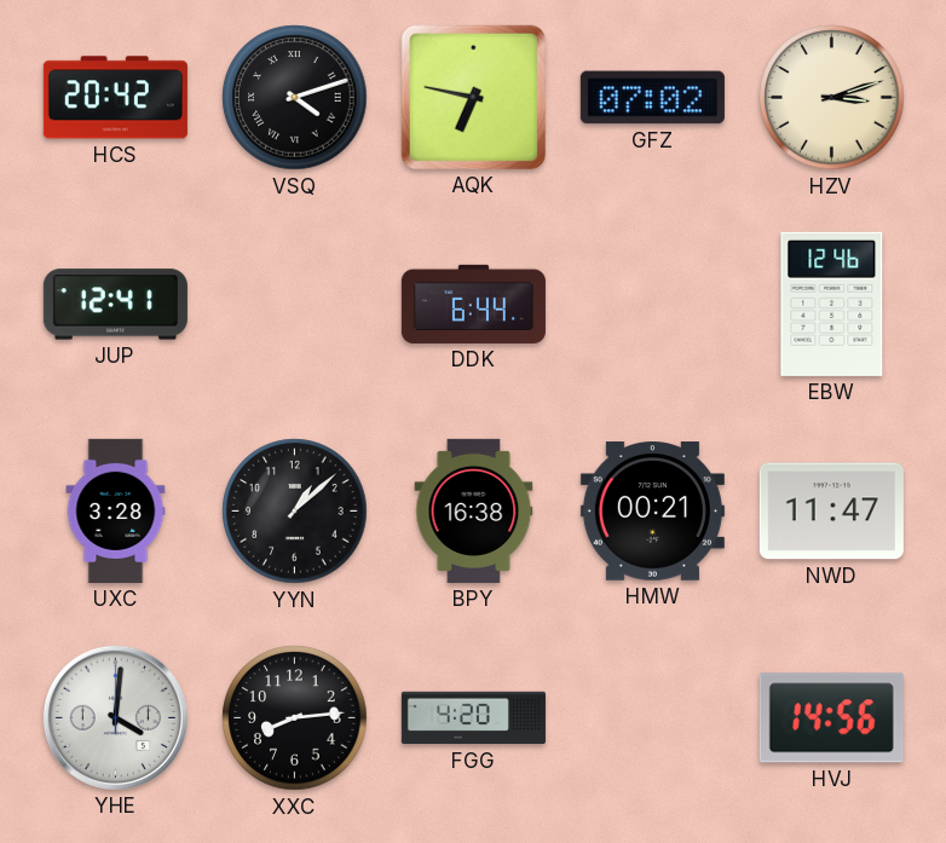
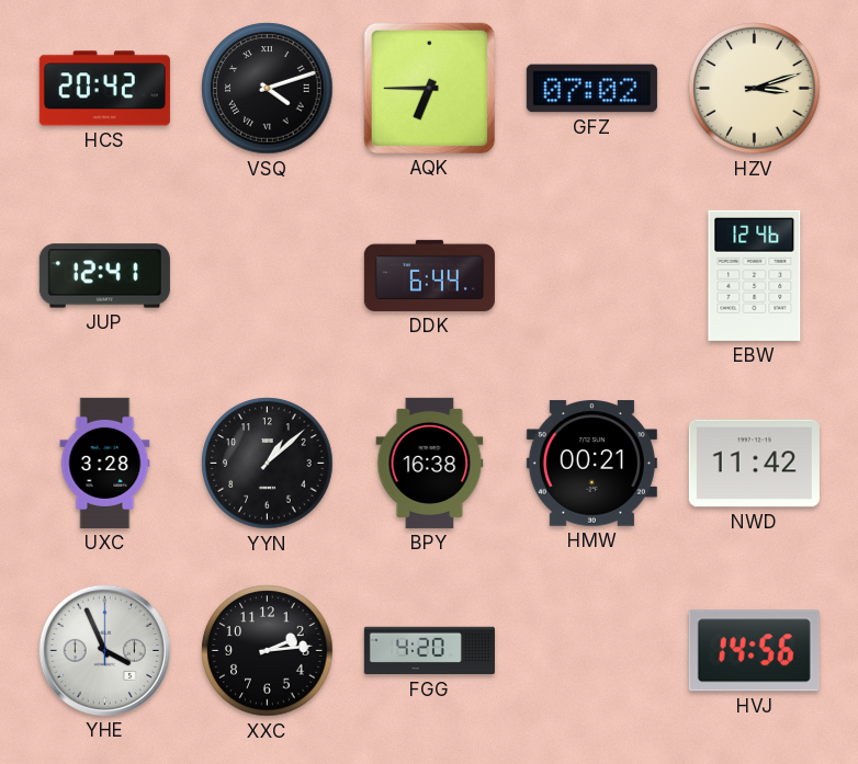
AQK: 6:47 -> 6:45
NWD: 11:47 -> 11:42
YHE: 4:01 -> 3:56
XXC: 8:14 -> 2:14
